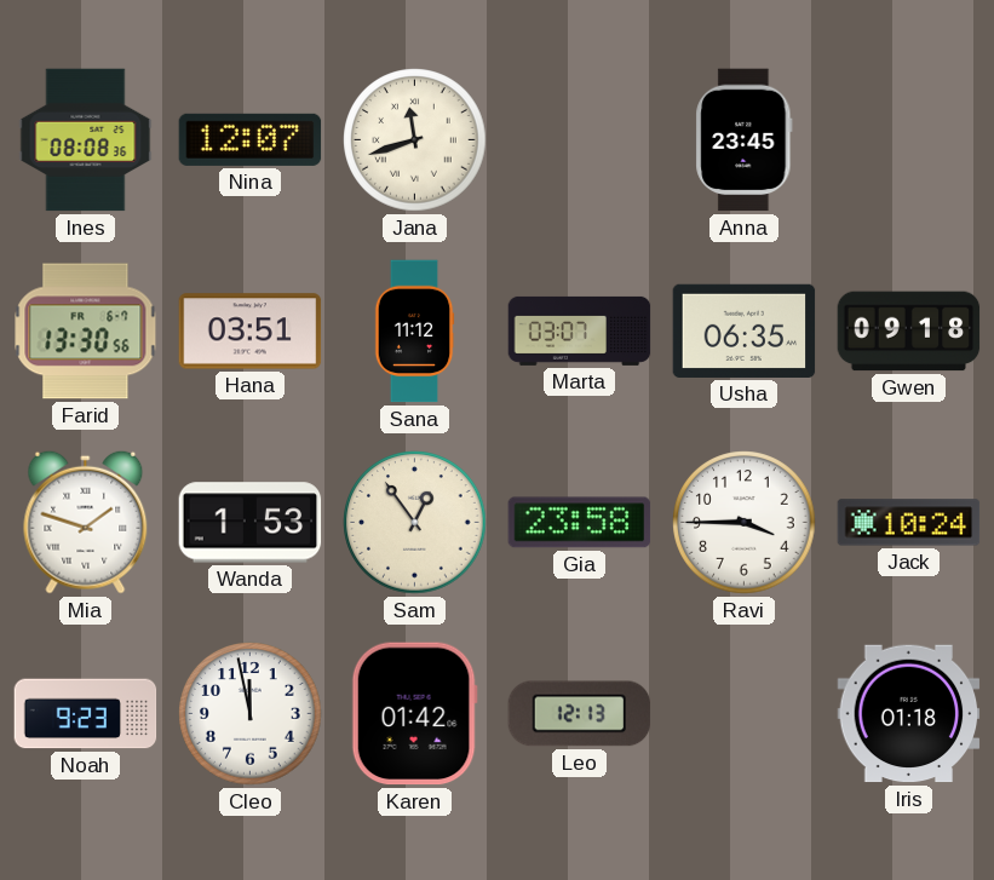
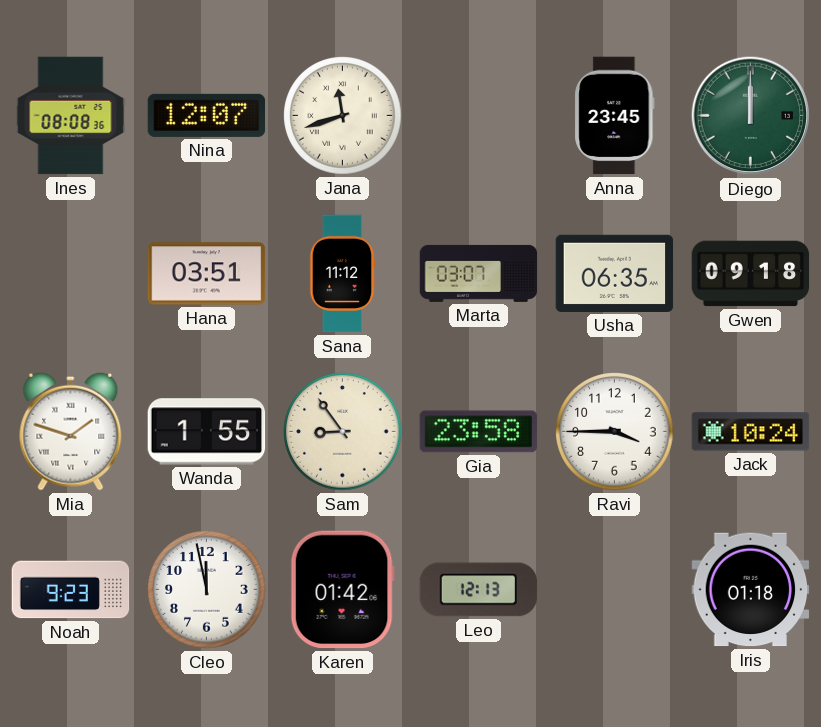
Diego: none -> 12:00
Farid: 13:30 -> none
Wanda: 1:53 -> 1:55
Sam: 12:54 -> 8:54
